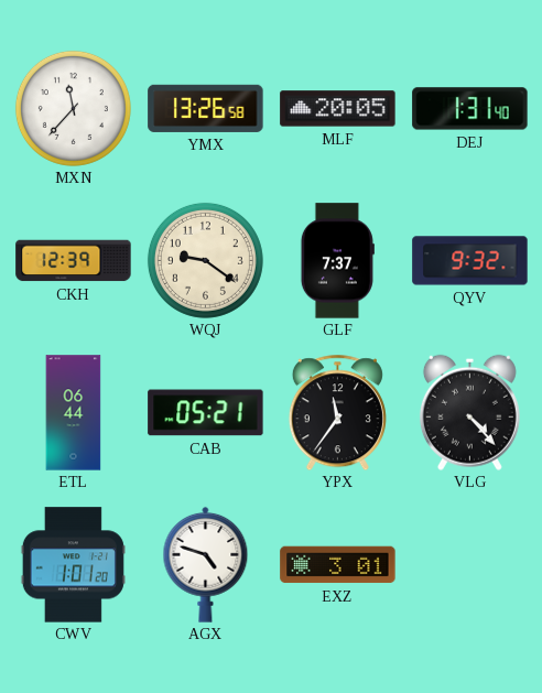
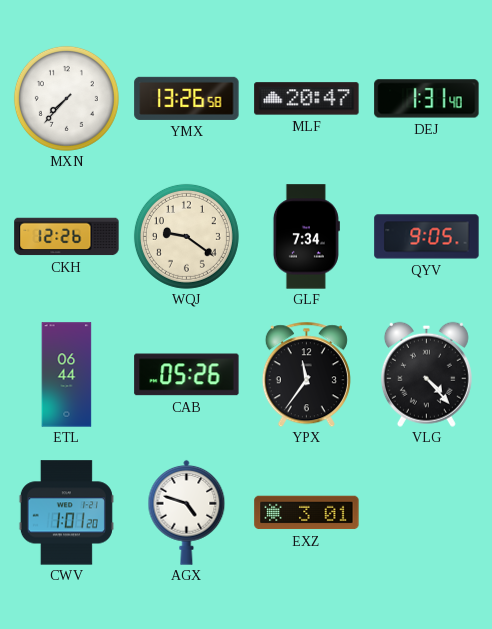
MXN: 11:37 -> 7:37
MLF: 20:05 -> 20:47
CKH: 12:39 -> 12:26
GLF: 7:37 -> 7:34
QYV: 9:32 -> 9:05
CAB: 05:21 -> 05:26
